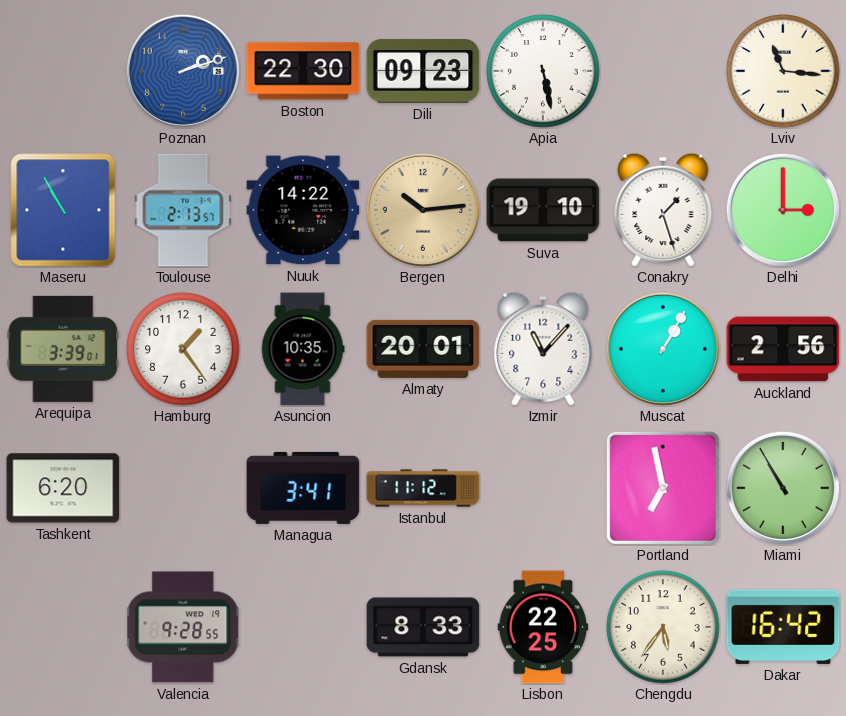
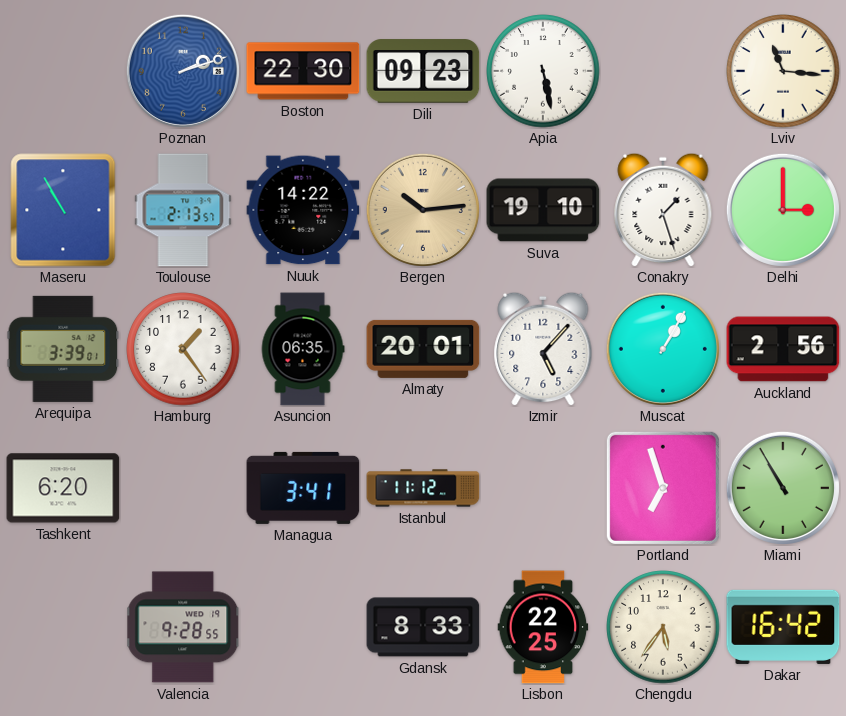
Asuncion: 10:35 -> 06:35
Izmir: 11:07 -> 5:07
Portland: 6:58 -> 6:57
